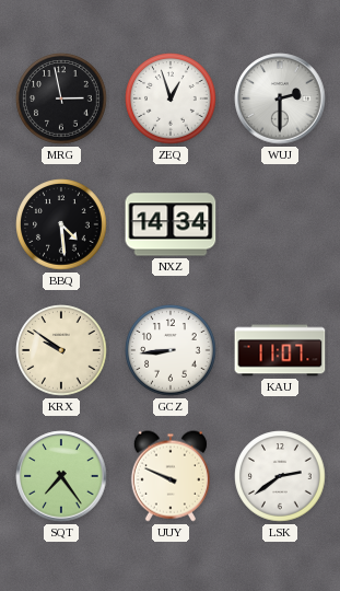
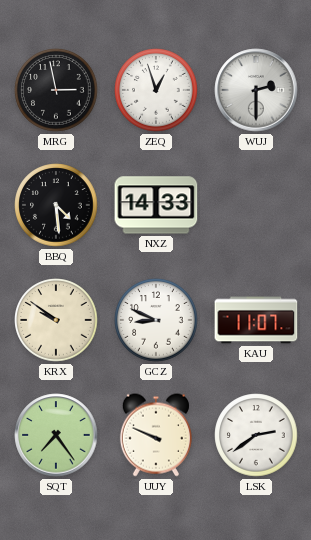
NXZ: 14:34 -> 14:33
GCZ: 8:44 -> 8:49
